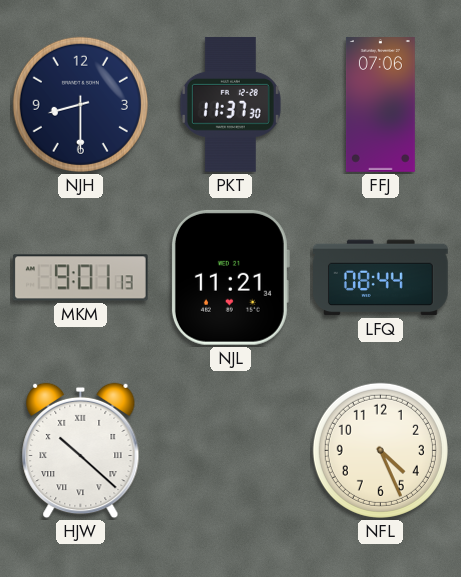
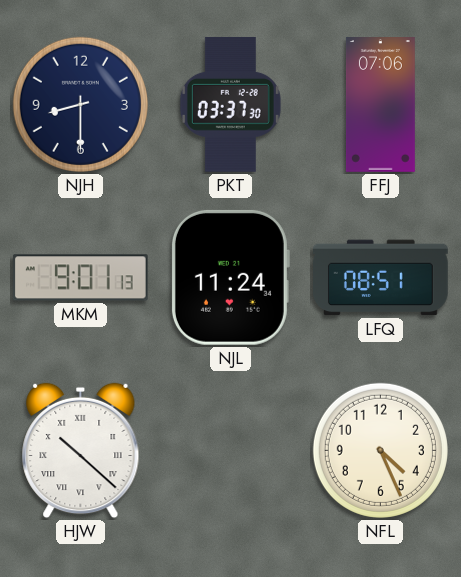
PKT: 11:37 -> 03:37
NJL: 11:21 -> 11:24
LFQ: 08:44 -> 08:51
